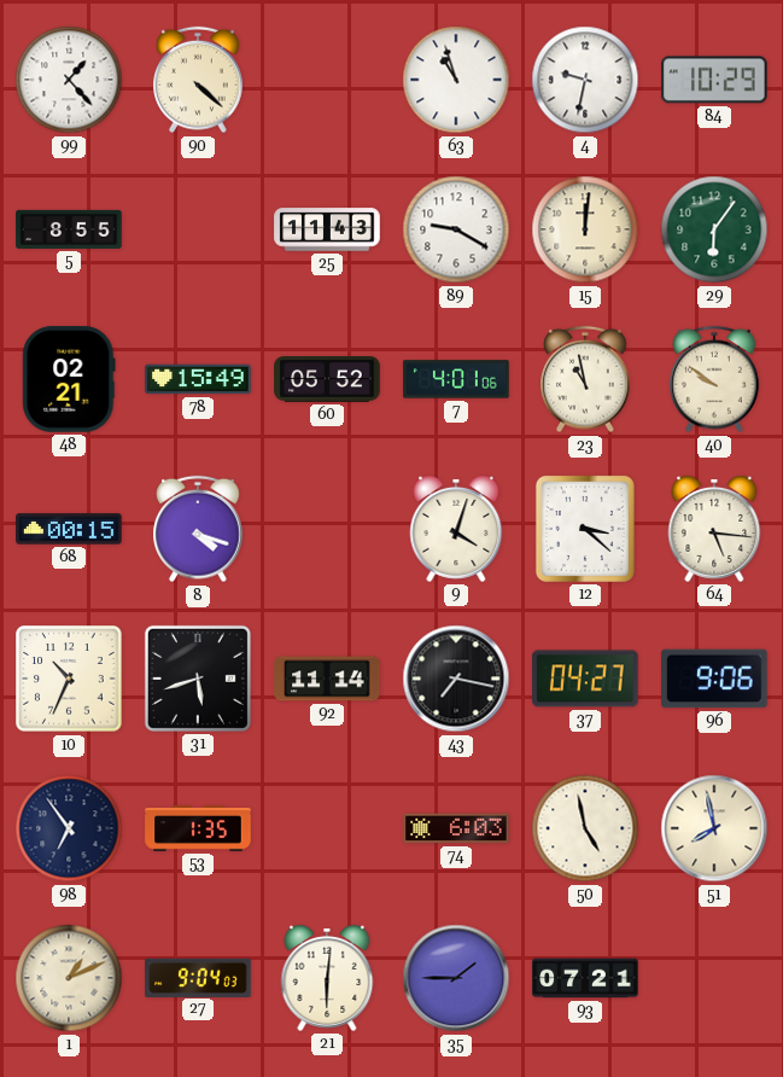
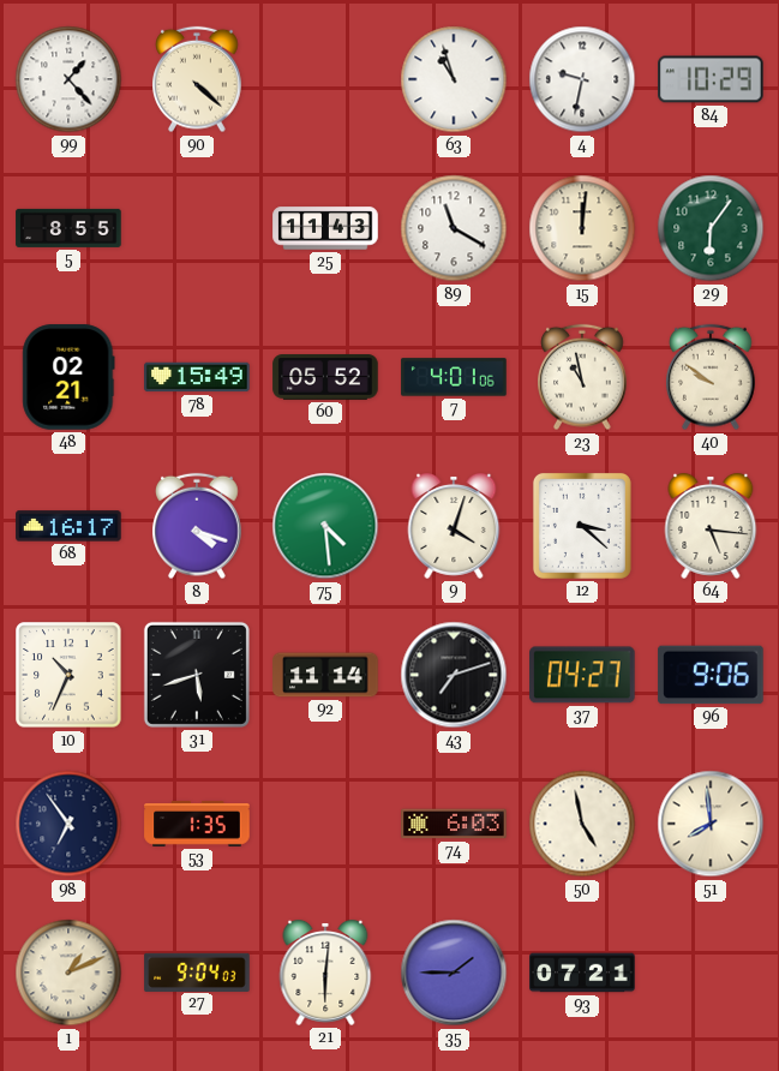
89: 9:20 -> 11:20
68: 00:15 -> 16:17
75: none -> 4:29
43: 7:17 -> 7:12
51: 7:58 -> 7:59
